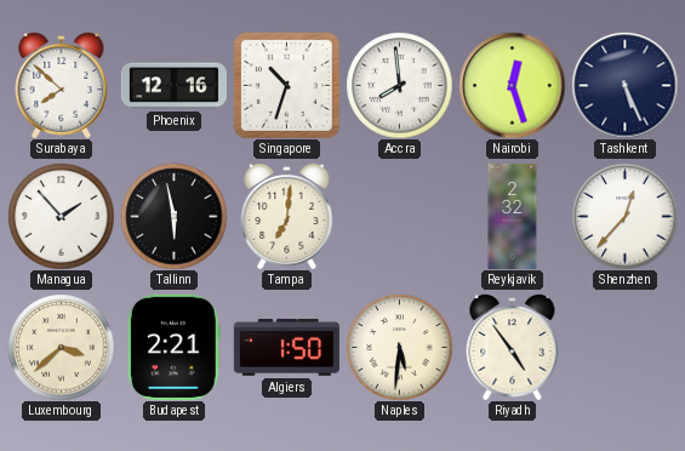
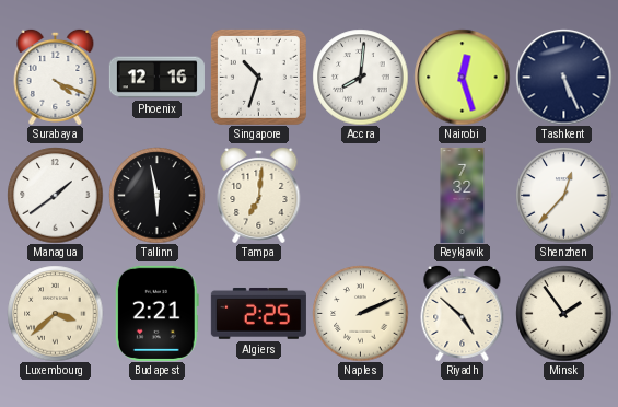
Surabaya: 7:52 -> 4:19
Accra: 7:59 -> 8:01
Managua: 1:53 -> 1:39
Reykjavik: 2:32 -> 7:32
Algiers: 1:50 -> 2:25
Naples: 5:31 -> 2:11
Riyadh: 4:54 -> 4:52
Minsk: none -> 1:54
